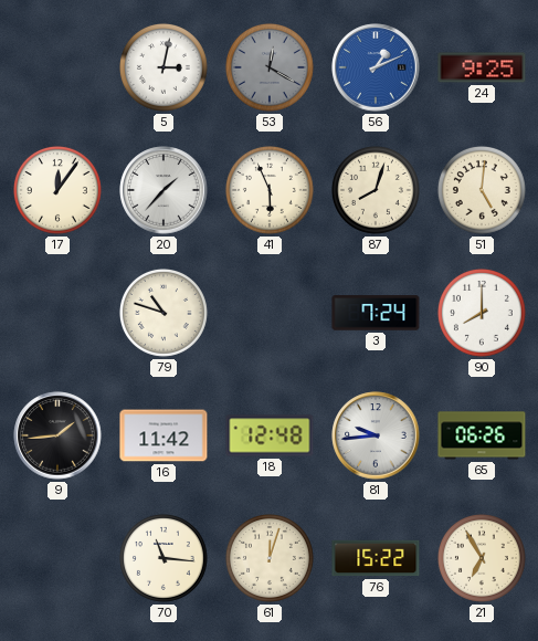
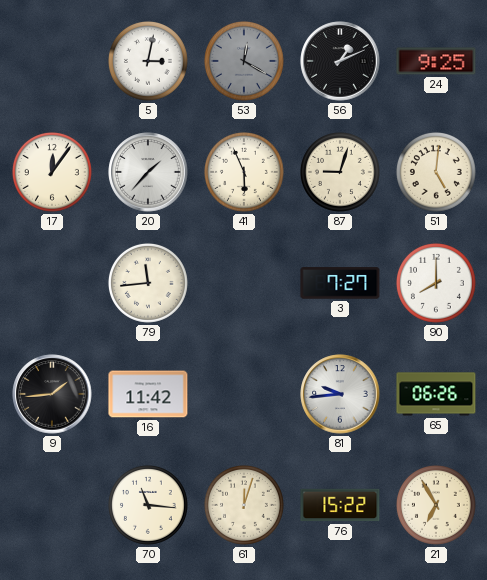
56 dial: blue -> black
87: 8:03 -> 9:03
79: 10:48 -> 11:44
3: 7:24 -> 7:27
18: 12:48 -> none
